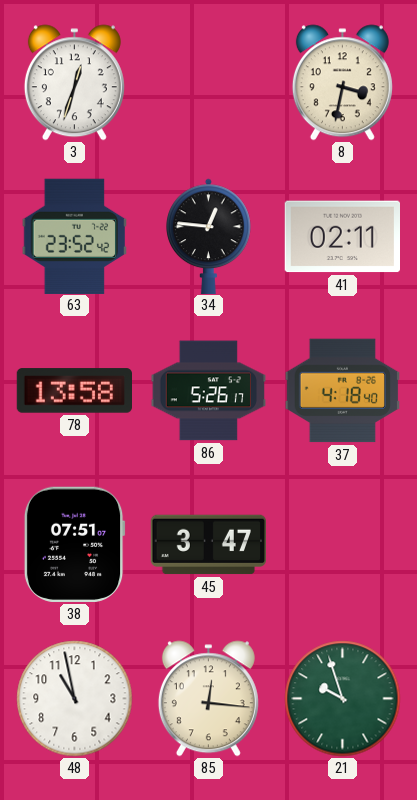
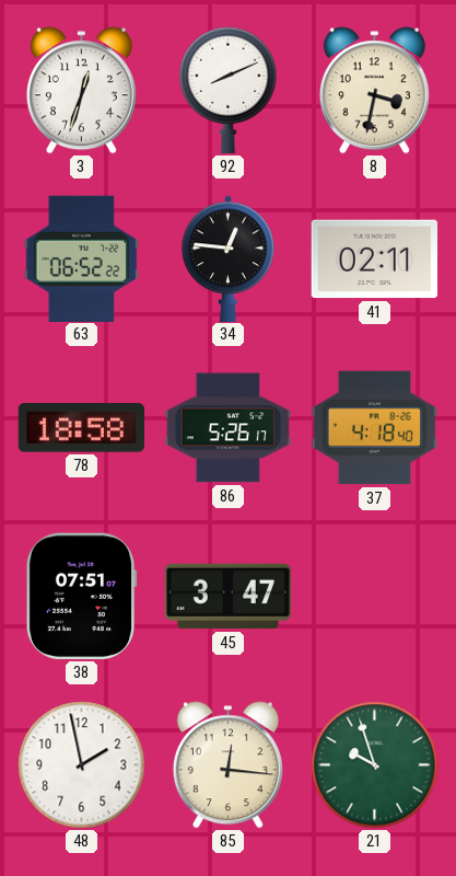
92: none -> 8:11
63: 23:52 -> 06:52
78: 13:58 -> 18:58
48: 10:58 -> 1:58
